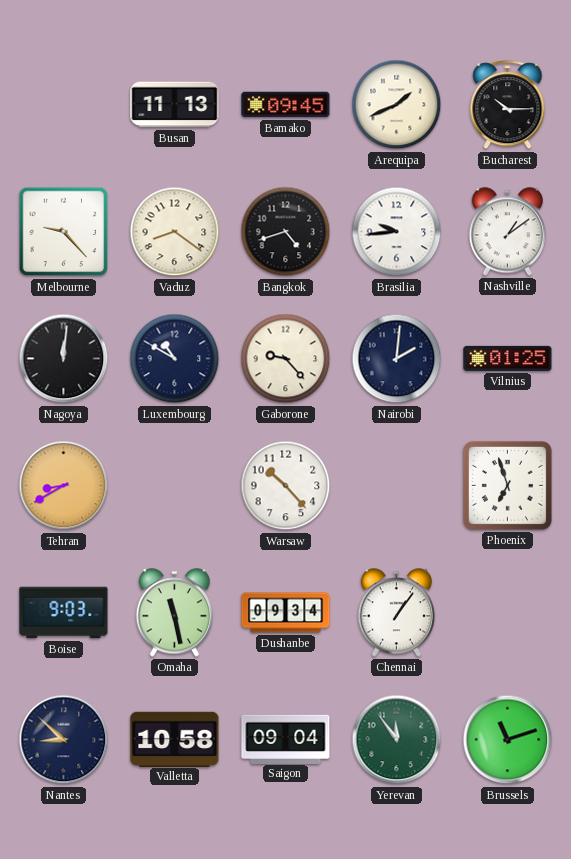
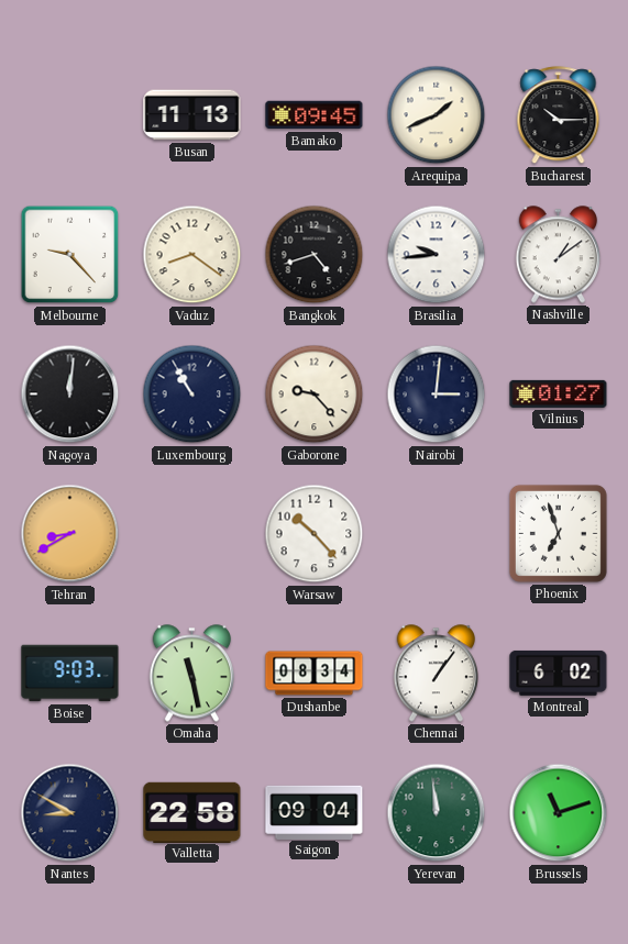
Luxembourg: 10:50 -> 10:55
Nairobi: 2:01 -> 3:01
Vilnius: 01:25 -> 01:27
Dushanbe: 09:34 -> 08:34
Montreal: none -> 6:02
Nantes: 8:52 -> 8:50
Valletta: 10:58 -> 22:58
Yerevan: 11:54 -> 11:59
